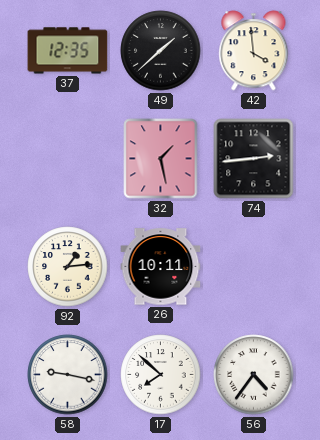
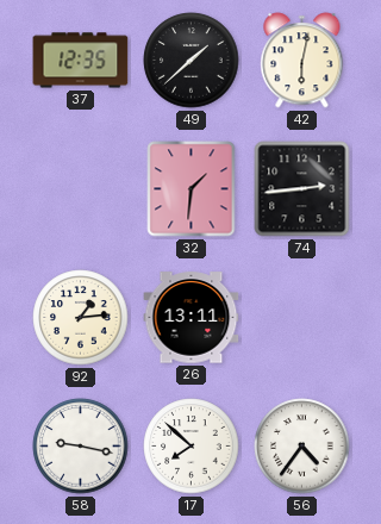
42: 3:59 -> 6:02
32: 1:28 -> 1:31
26: 10:11 -> 13:11
